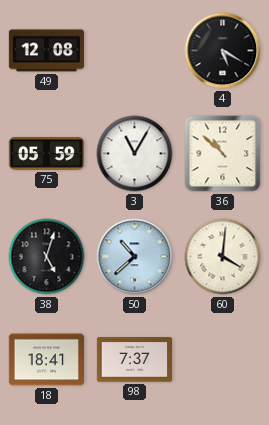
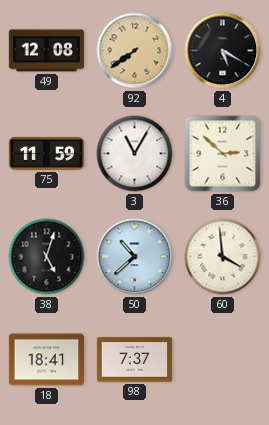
92: none -> 7:39
75: 05:59 -> 11:59
36: 10:52 -> 2:52
60: 4:01 -> 3:59
